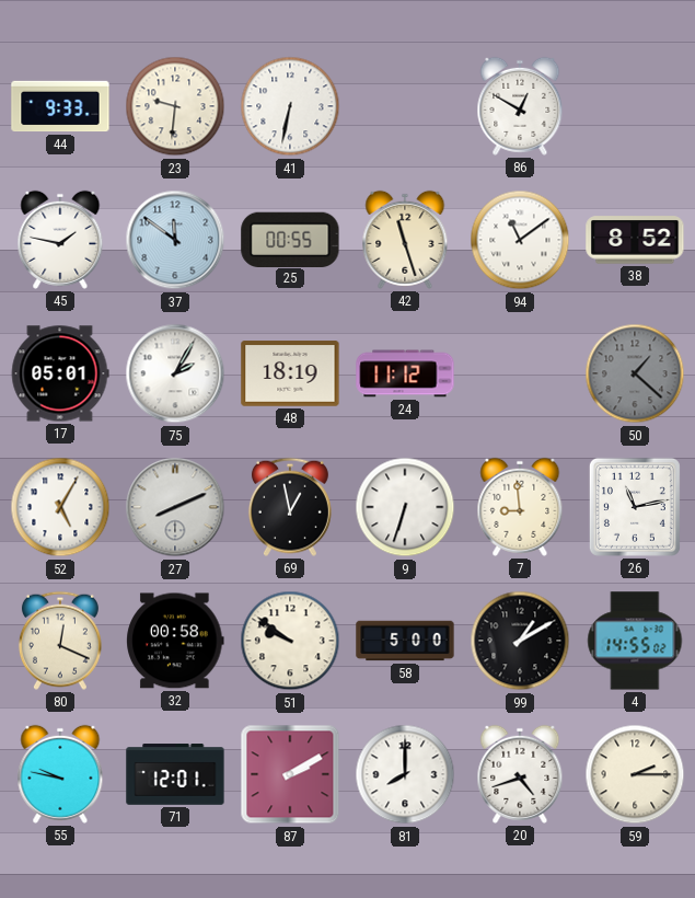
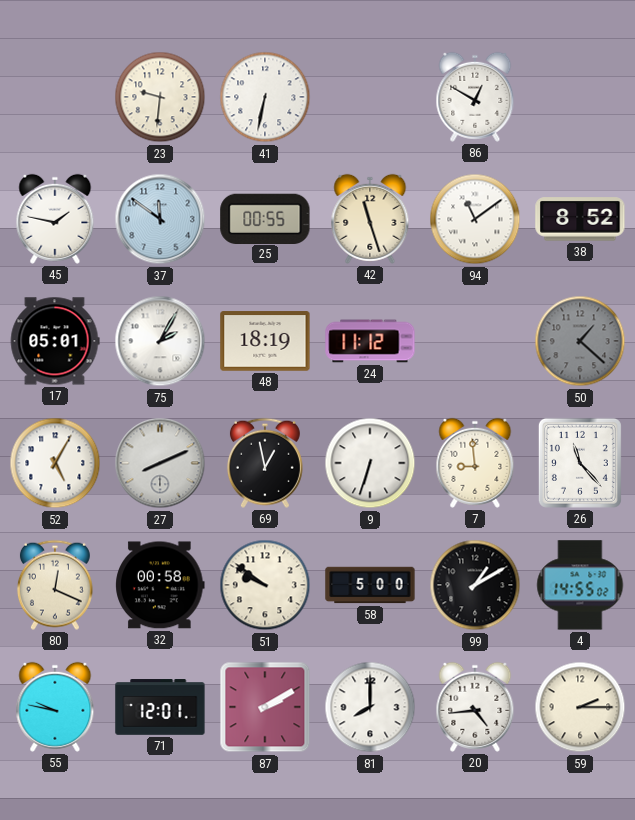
44: 9:33 -> none
26: 11:13 -> 11:23
20: 4:42 -> 4:44
